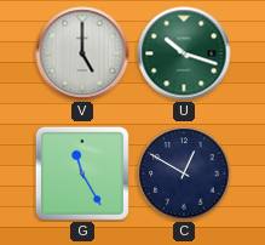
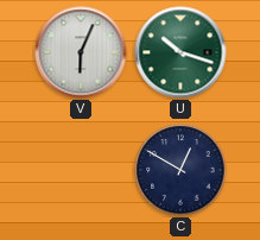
V: 5:00 -> 6:04
G: 11:25 -> none
